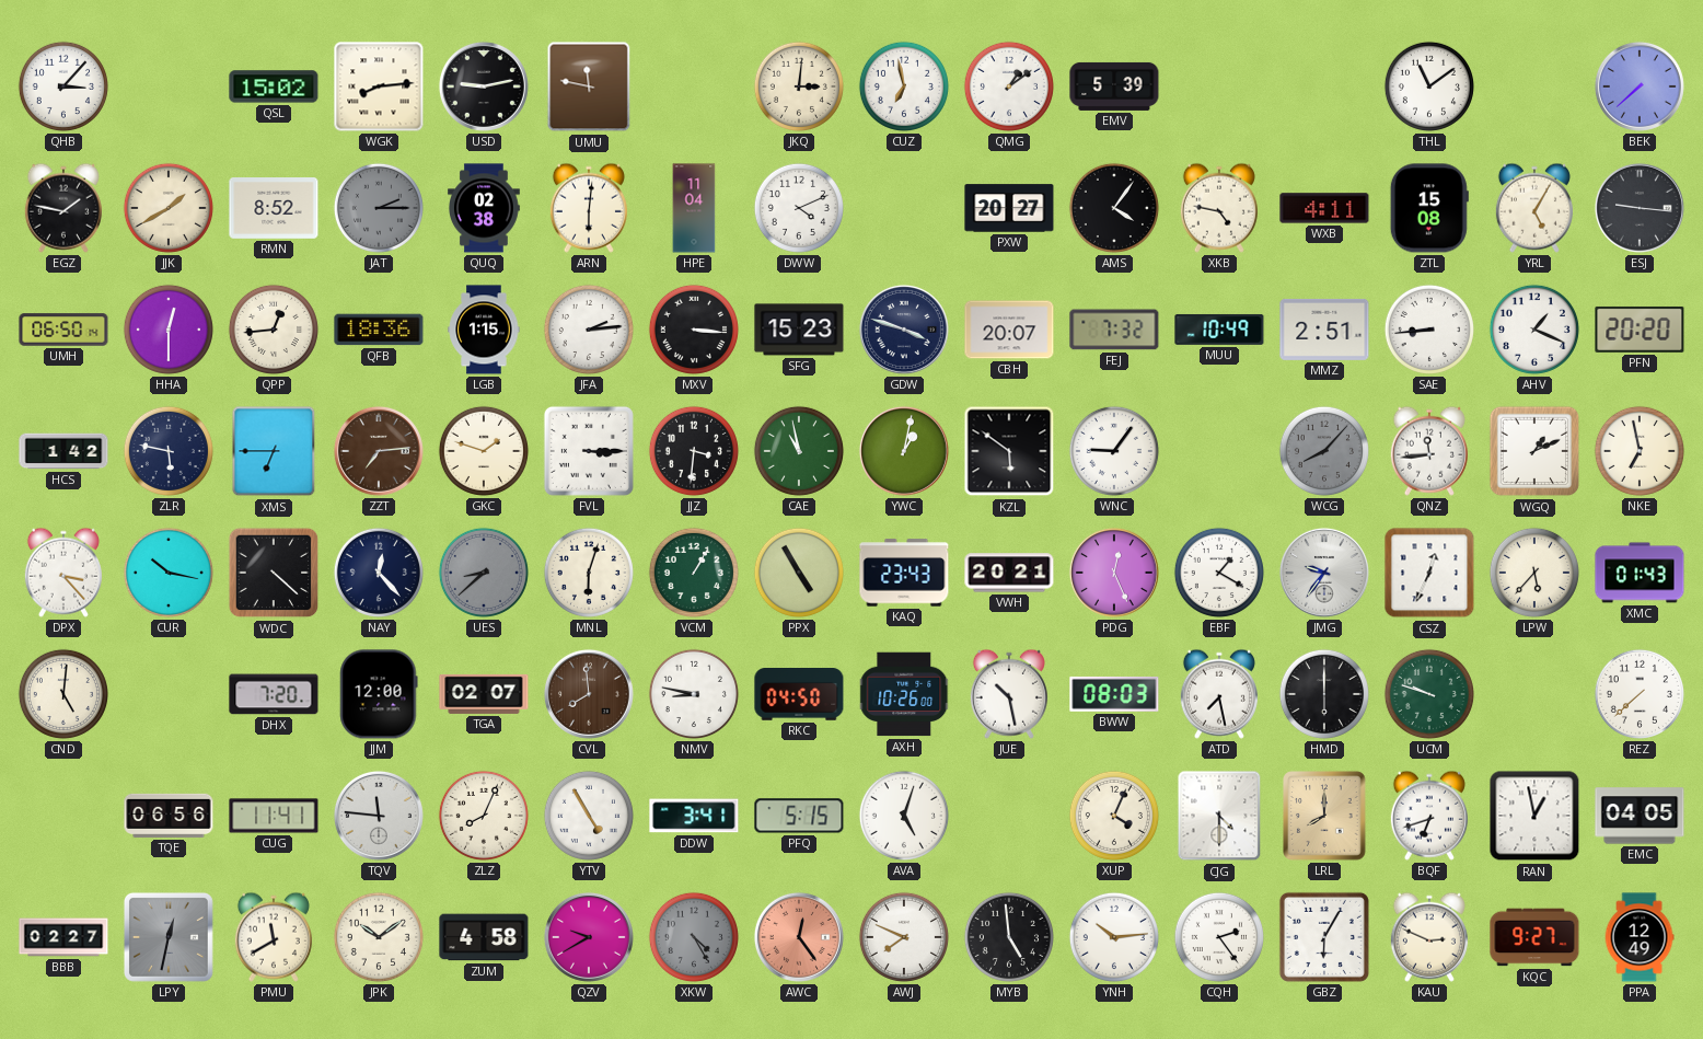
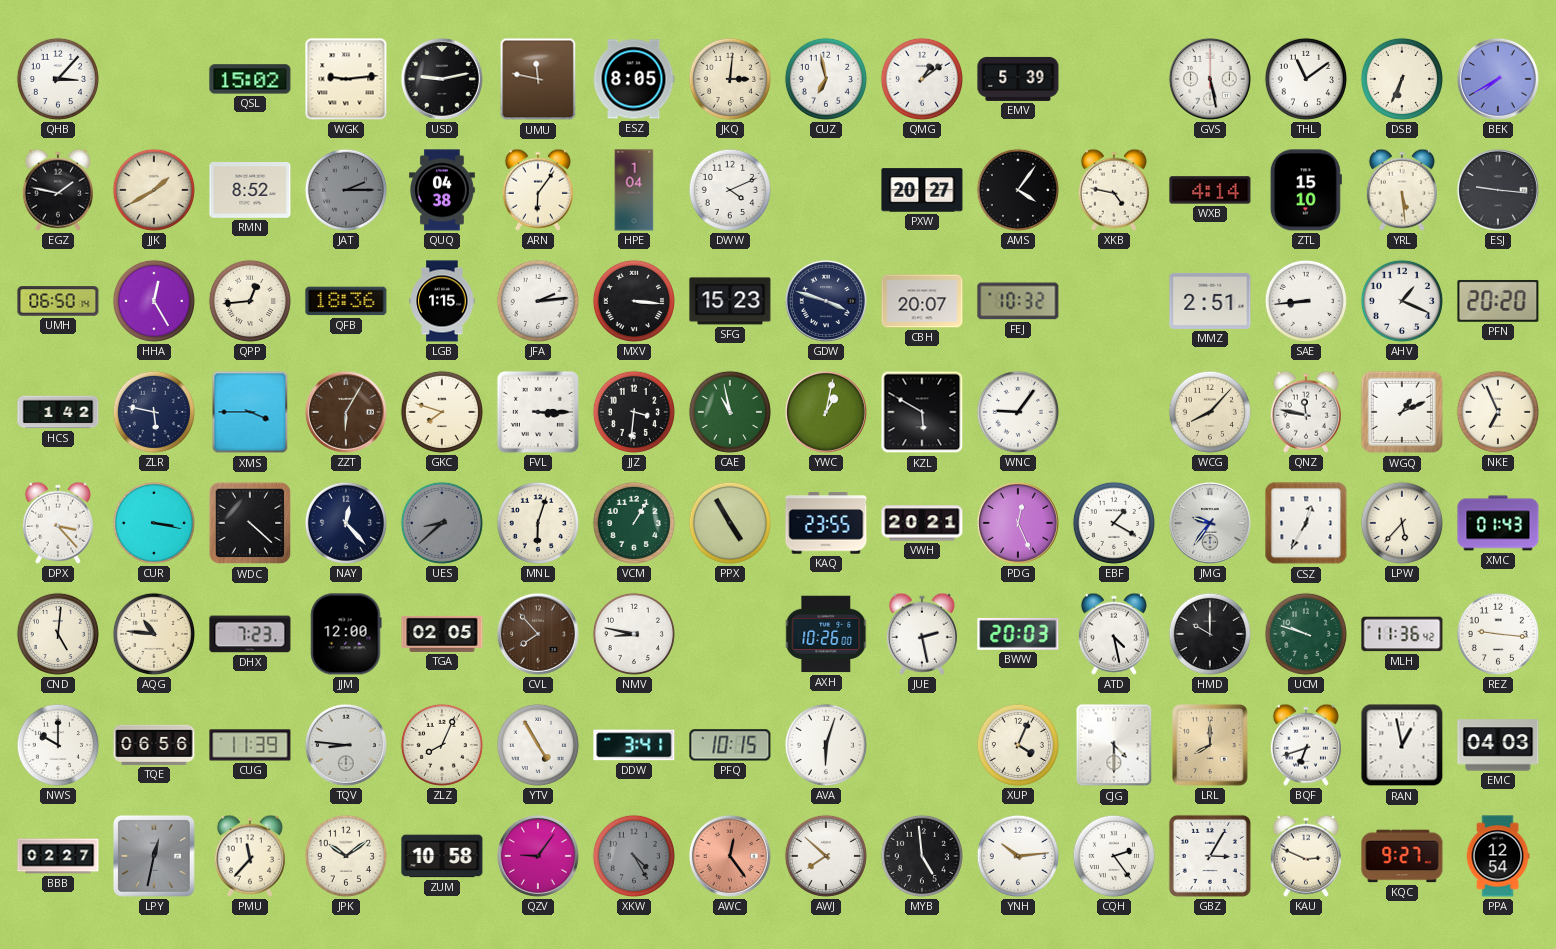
WGK: 8:14 -> 9:14
ESZ: none -> 8:05
GVS: none -> 5:28
DSB: none -> 6:34
BEK: 7:38 -> 7:40
QUQ: 02:38 -> 04:38
ARN: 6:01 -> 6:06
HPE: 11:04 -> 1:04
WXB: 4:11 -> 4:14
ZTL: 15:08 -> 15:10
YRL: 5:05 -> 5:29
HHA: 12:30 -> 12:25
FEJ: 7:32 -> 10:32
MUU: 10:49 -> none
XMS: 6:45 -> 3:45
ZZT: 7:14 -> 6:05
GKC: 1:48 -> 7:48
KZL: 5:51 -> 5:50
WCG dial: grey -> cream
QNZ: 11:44 -> 11:47
NKE: 6:58 -> 6:56
CUR: 10:17 -> 3:17
KAQ: 23:43 -> 23:55
CSZ: 12:34 -> 12:35
AQG: none -> 10:46
DHX: 7:20 -> 7:23
TGA: 02:07 -> 02:05
CVL: 7:59 -> 7:53
RKC: 04:50 -> none
JUE: 10:28 -> 2:28
BWW: 08:03 -> 20:03
ATD: 7:28 -> 4:28
HMD: 6:00 -> 10:00
MLH: none -> 11:36
REZ: 7:38 -> 9:16
NWS: none -> 10:00
CUG: 11:41 -> 11:39
TQV: 11:46 -> 8:46
PFQ: 5:15 -> 10:15
AVA: 5:03 -> 6:03
EMC: 04:05 -> 04:03
PMU: 11:40 -> 11:37
ZUM: 4:58 -> 10:58
QZV: 9:40 -> 9:06
AWJ: 7:49 -> 7:52
GBZ: 6:05 -> 3:05
PPA: 12:49 -> 12:54
